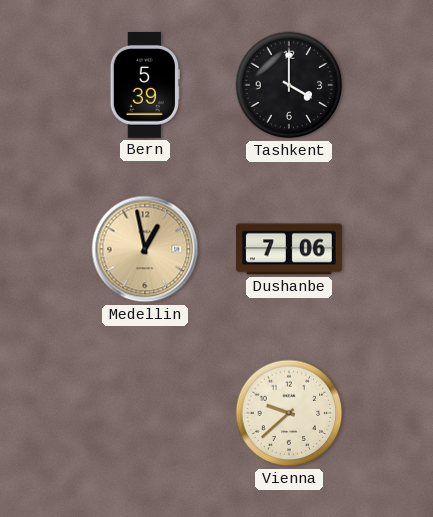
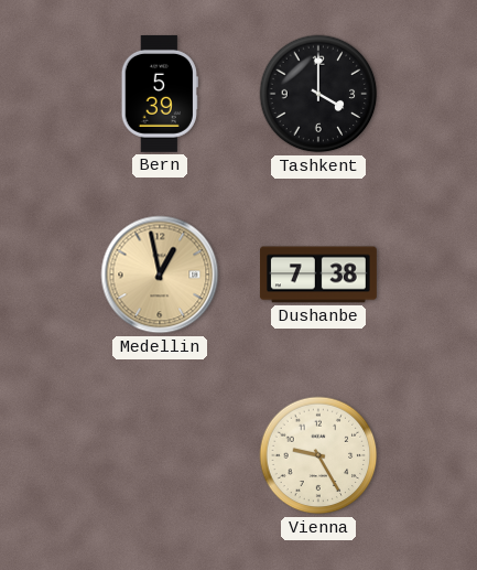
Dushanbe: 7:06 -> 7:38
Vienna: 9:38 -> 9:25
